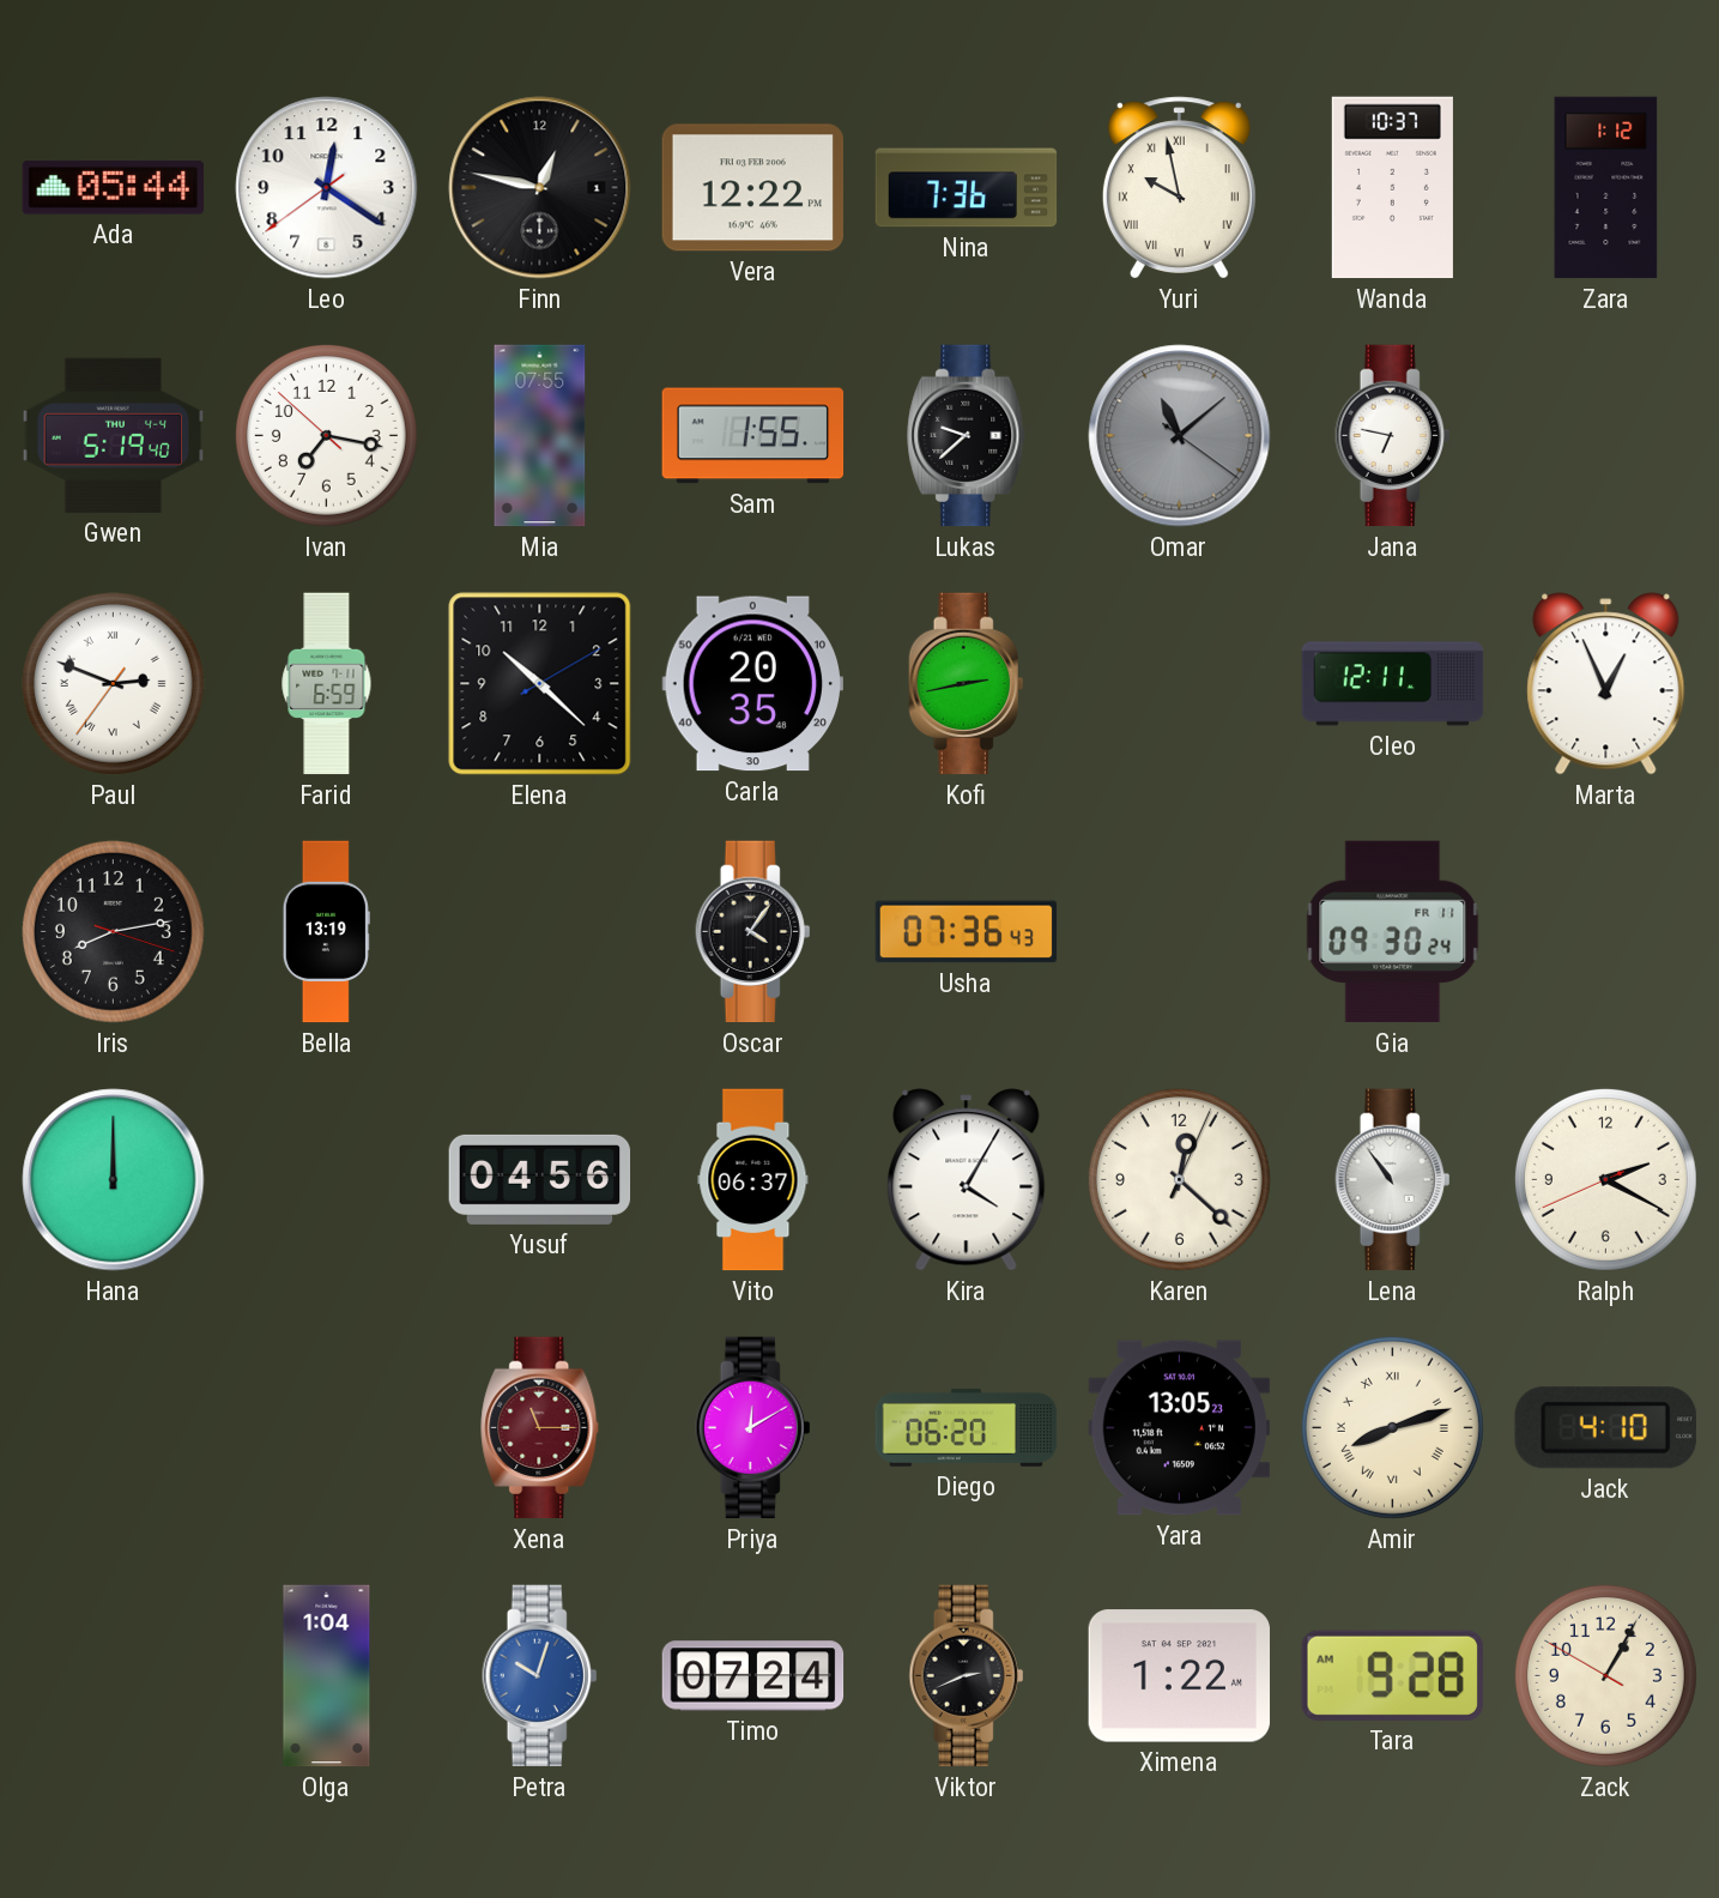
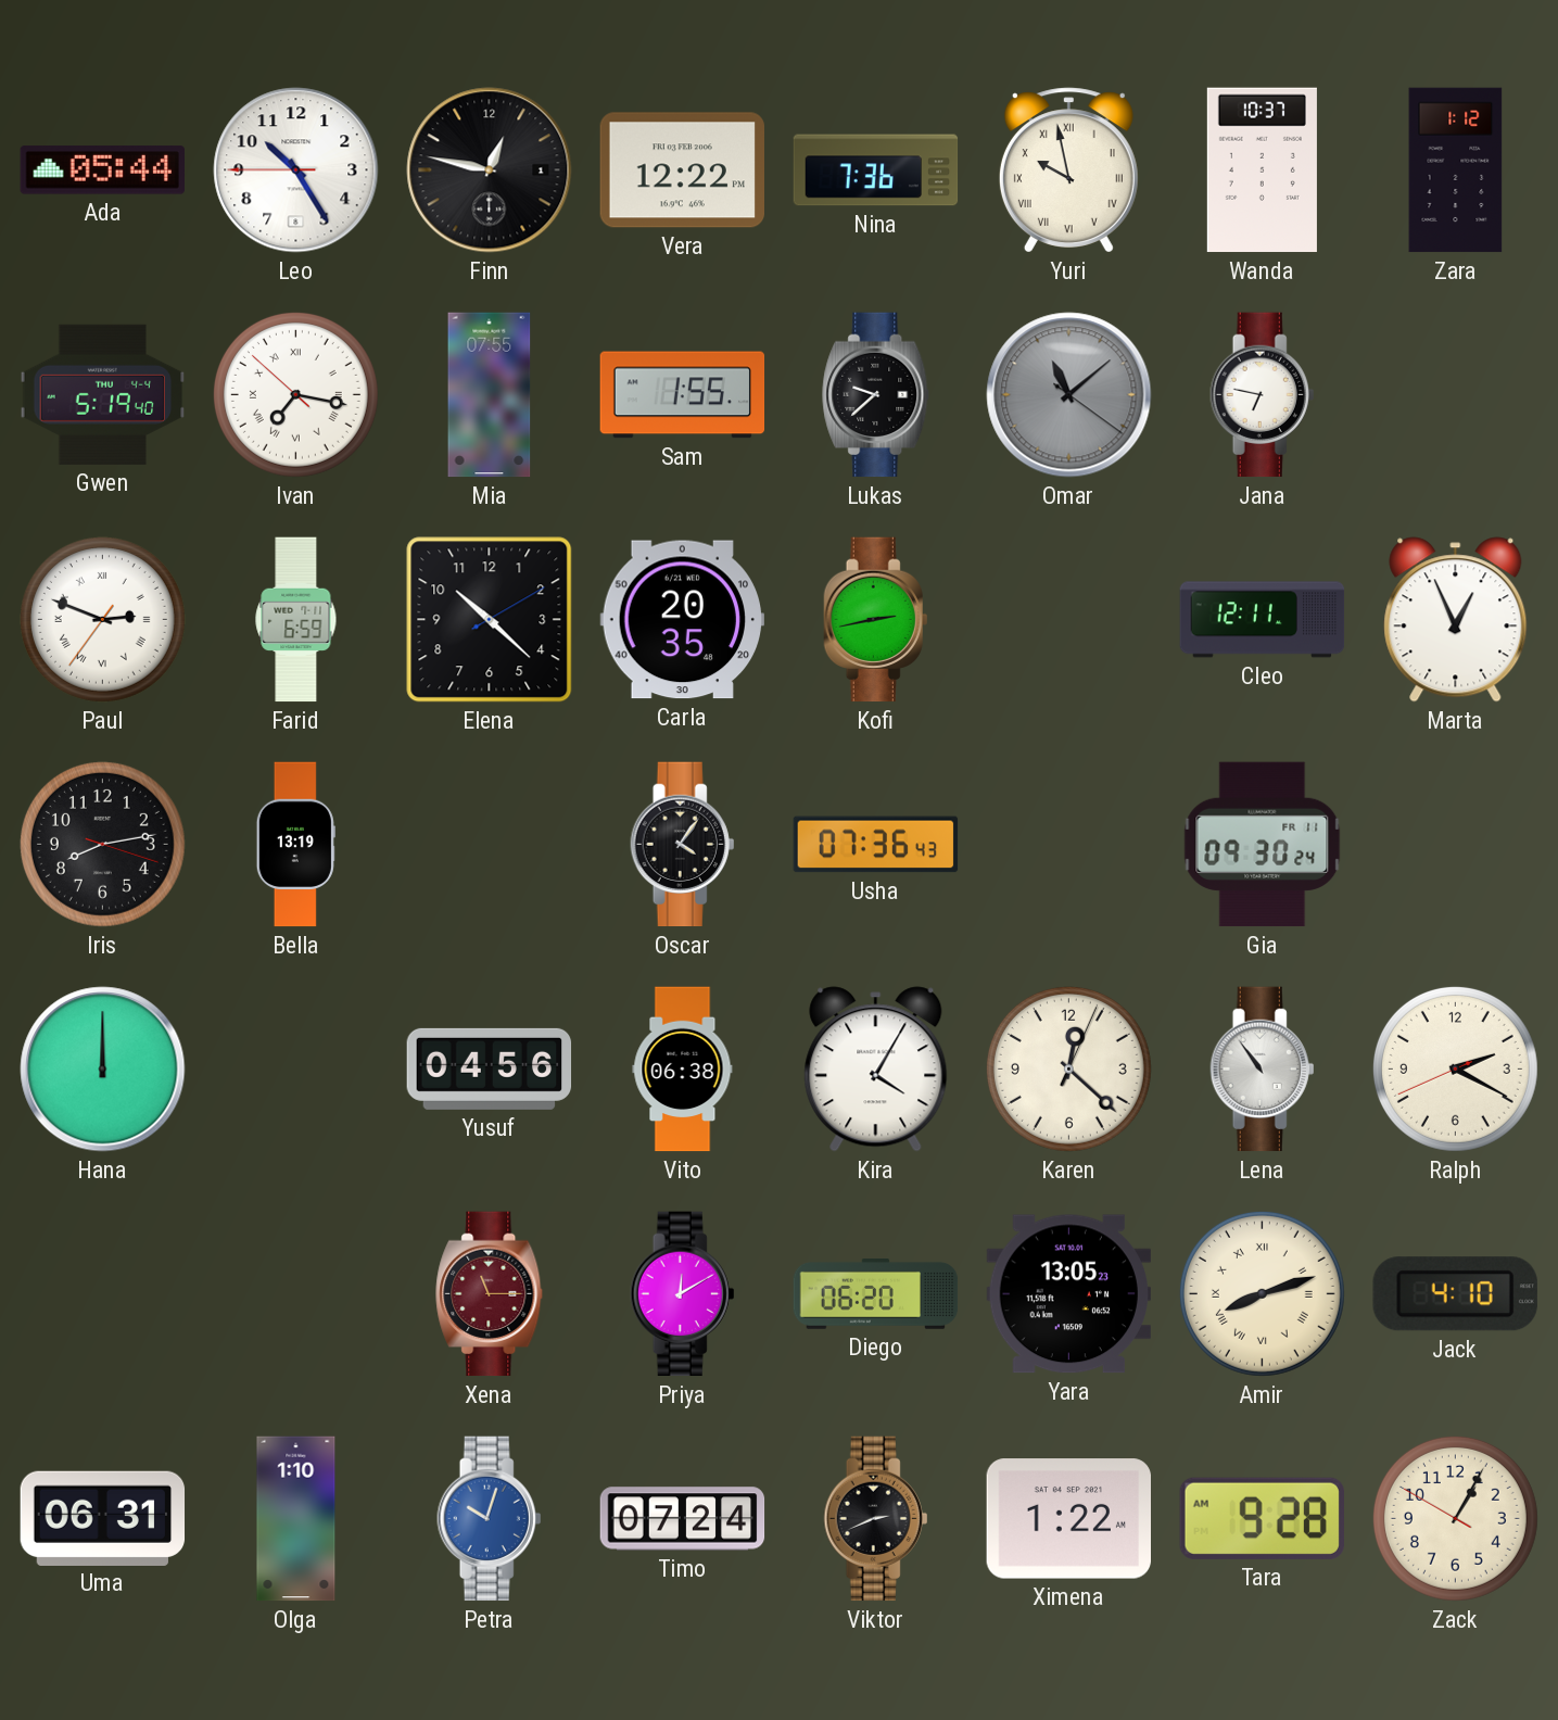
Leo: 12:20 -> 10:24
Ivan numerals: Arabic -> Roman
Vito: 06:37 -> 06:38
Uma: none -> 06:31
Olga: 1:04 -> 1:10
